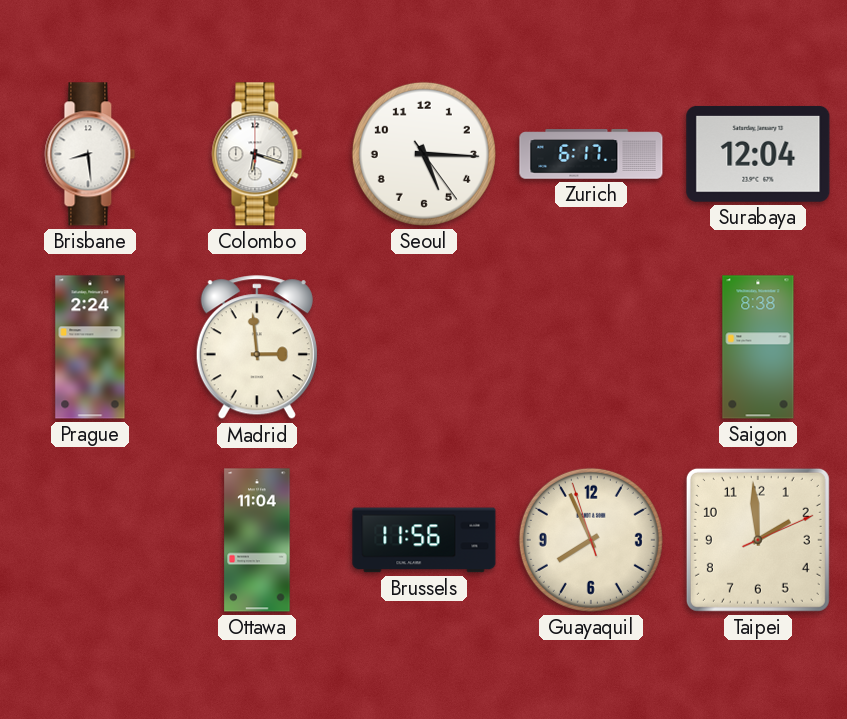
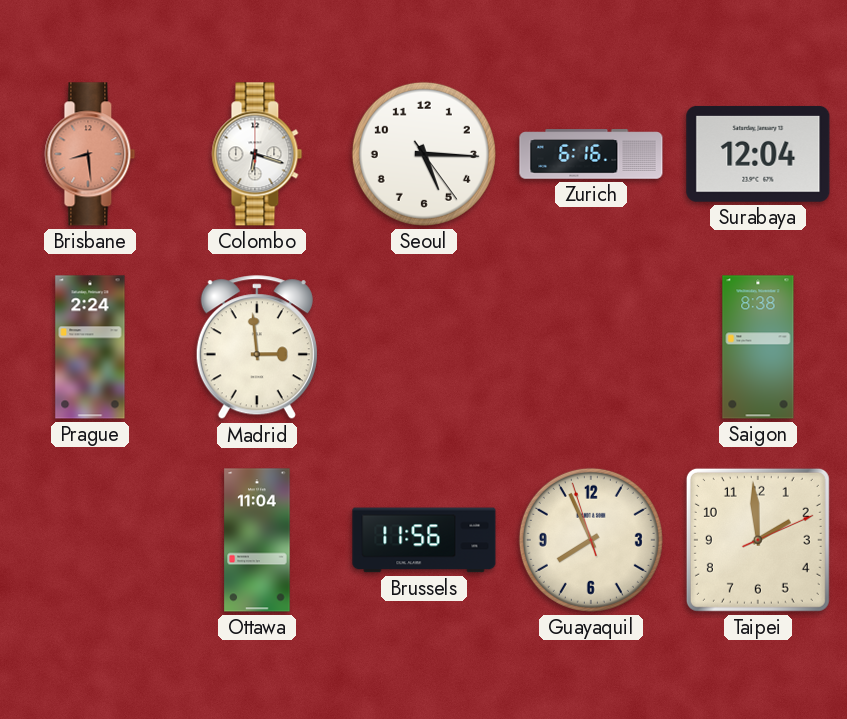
Brisbane dial: white -> salmon
Zurich: 6:17 -> 6:16
